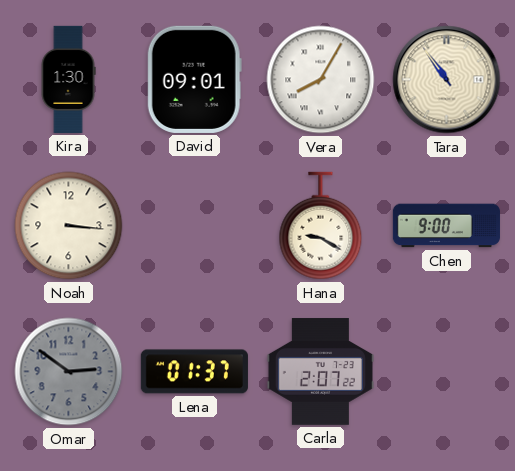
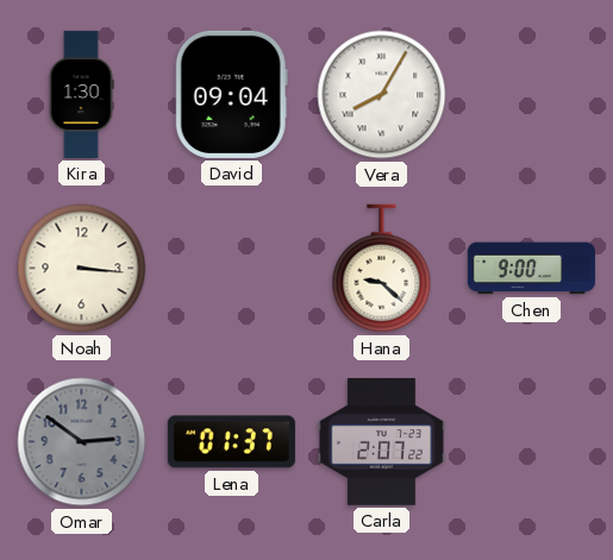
David: 09:01 -> 09:04
Tara: 10:54 -> none
Hana: 9:20 -> 9:22
